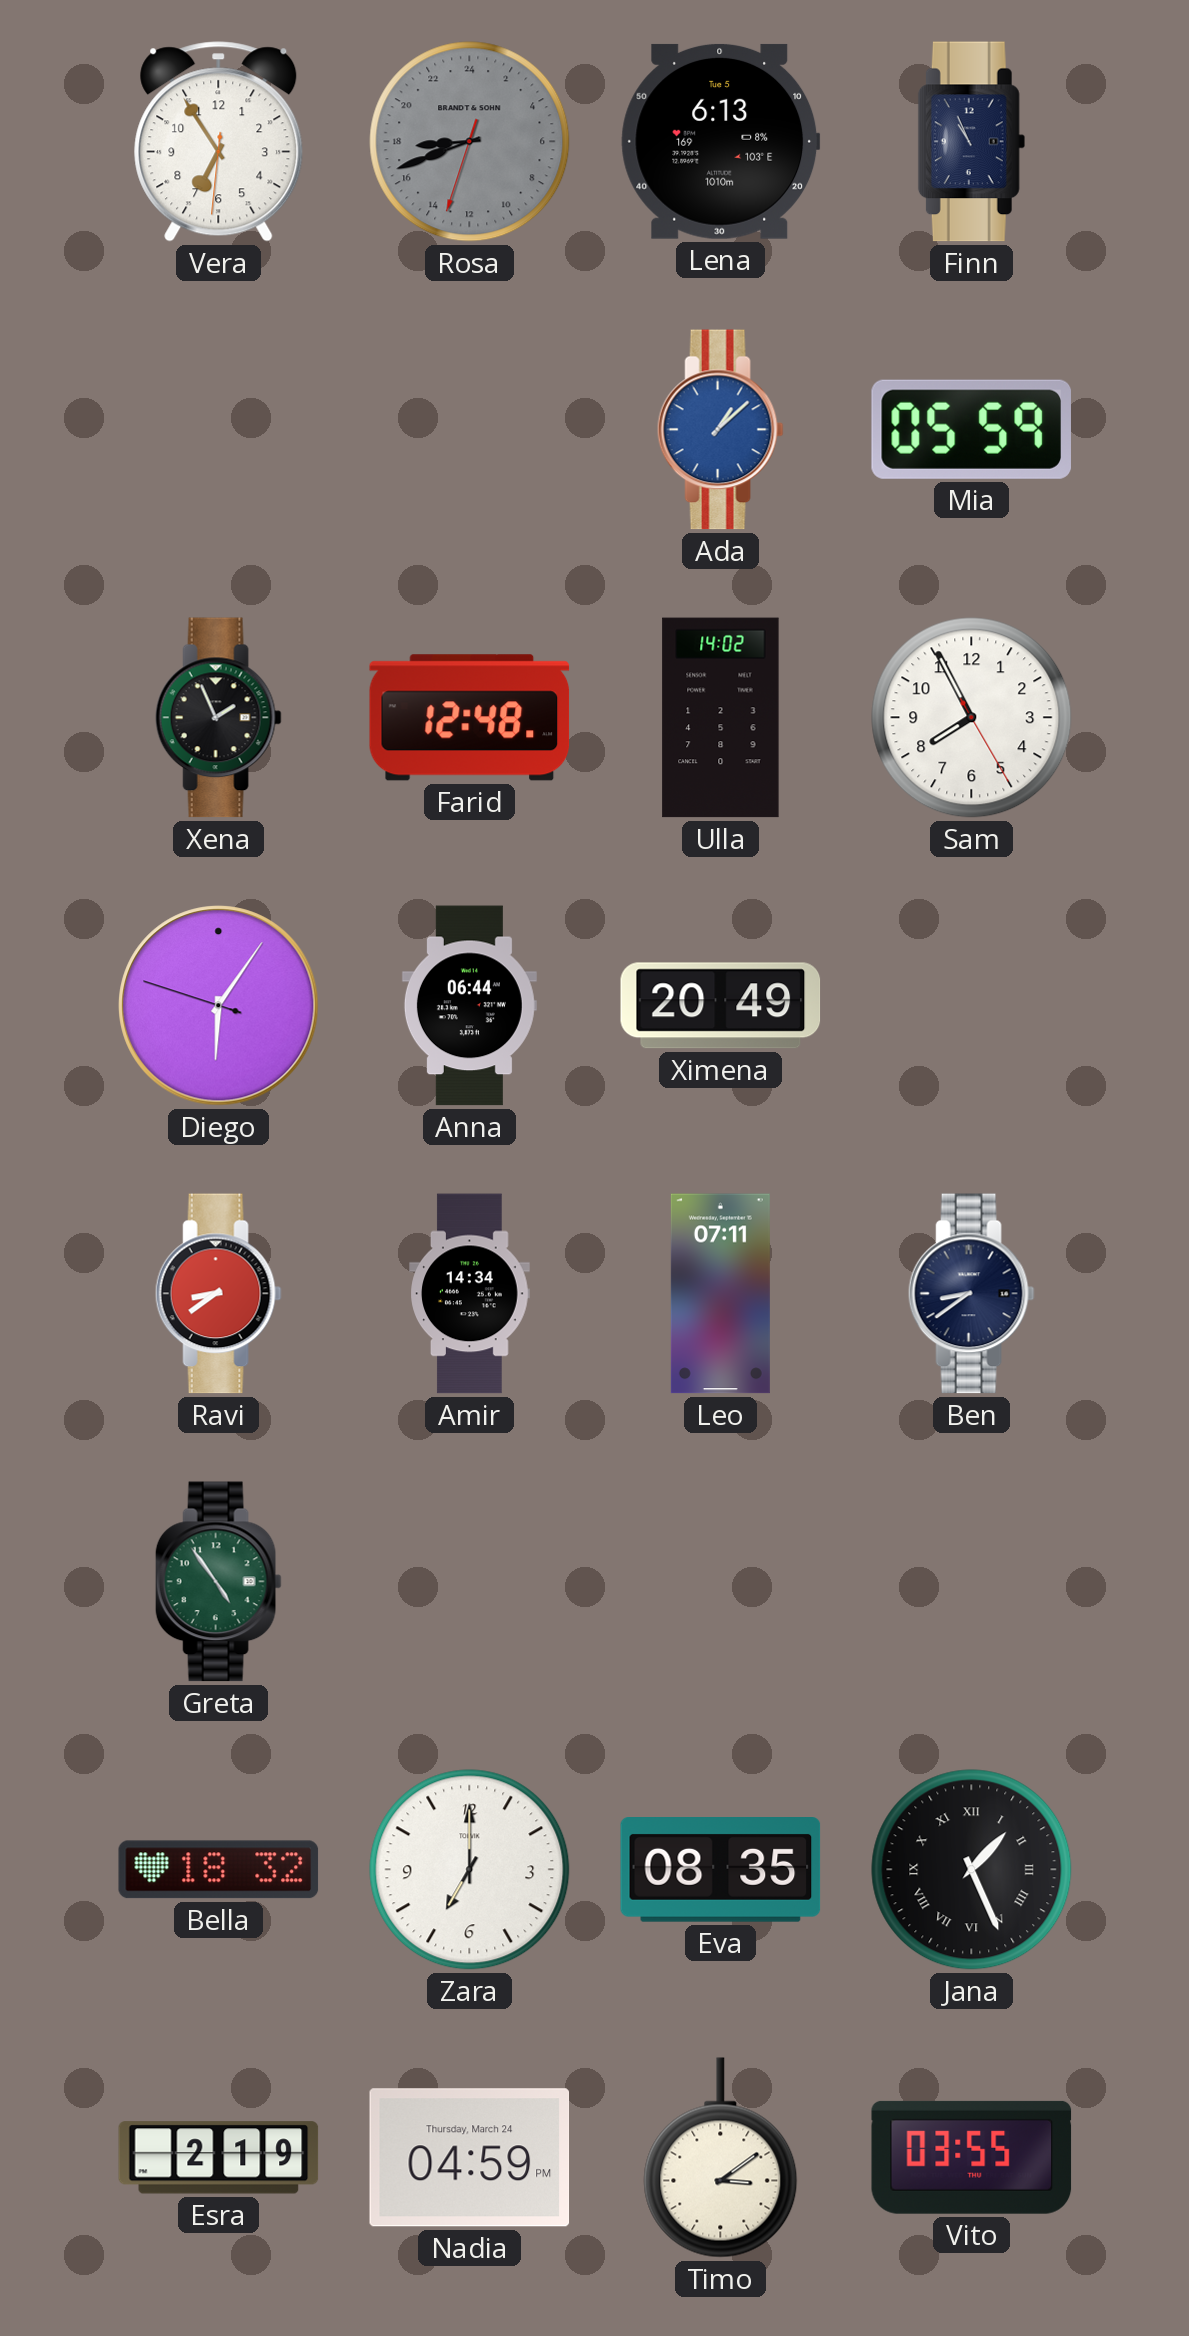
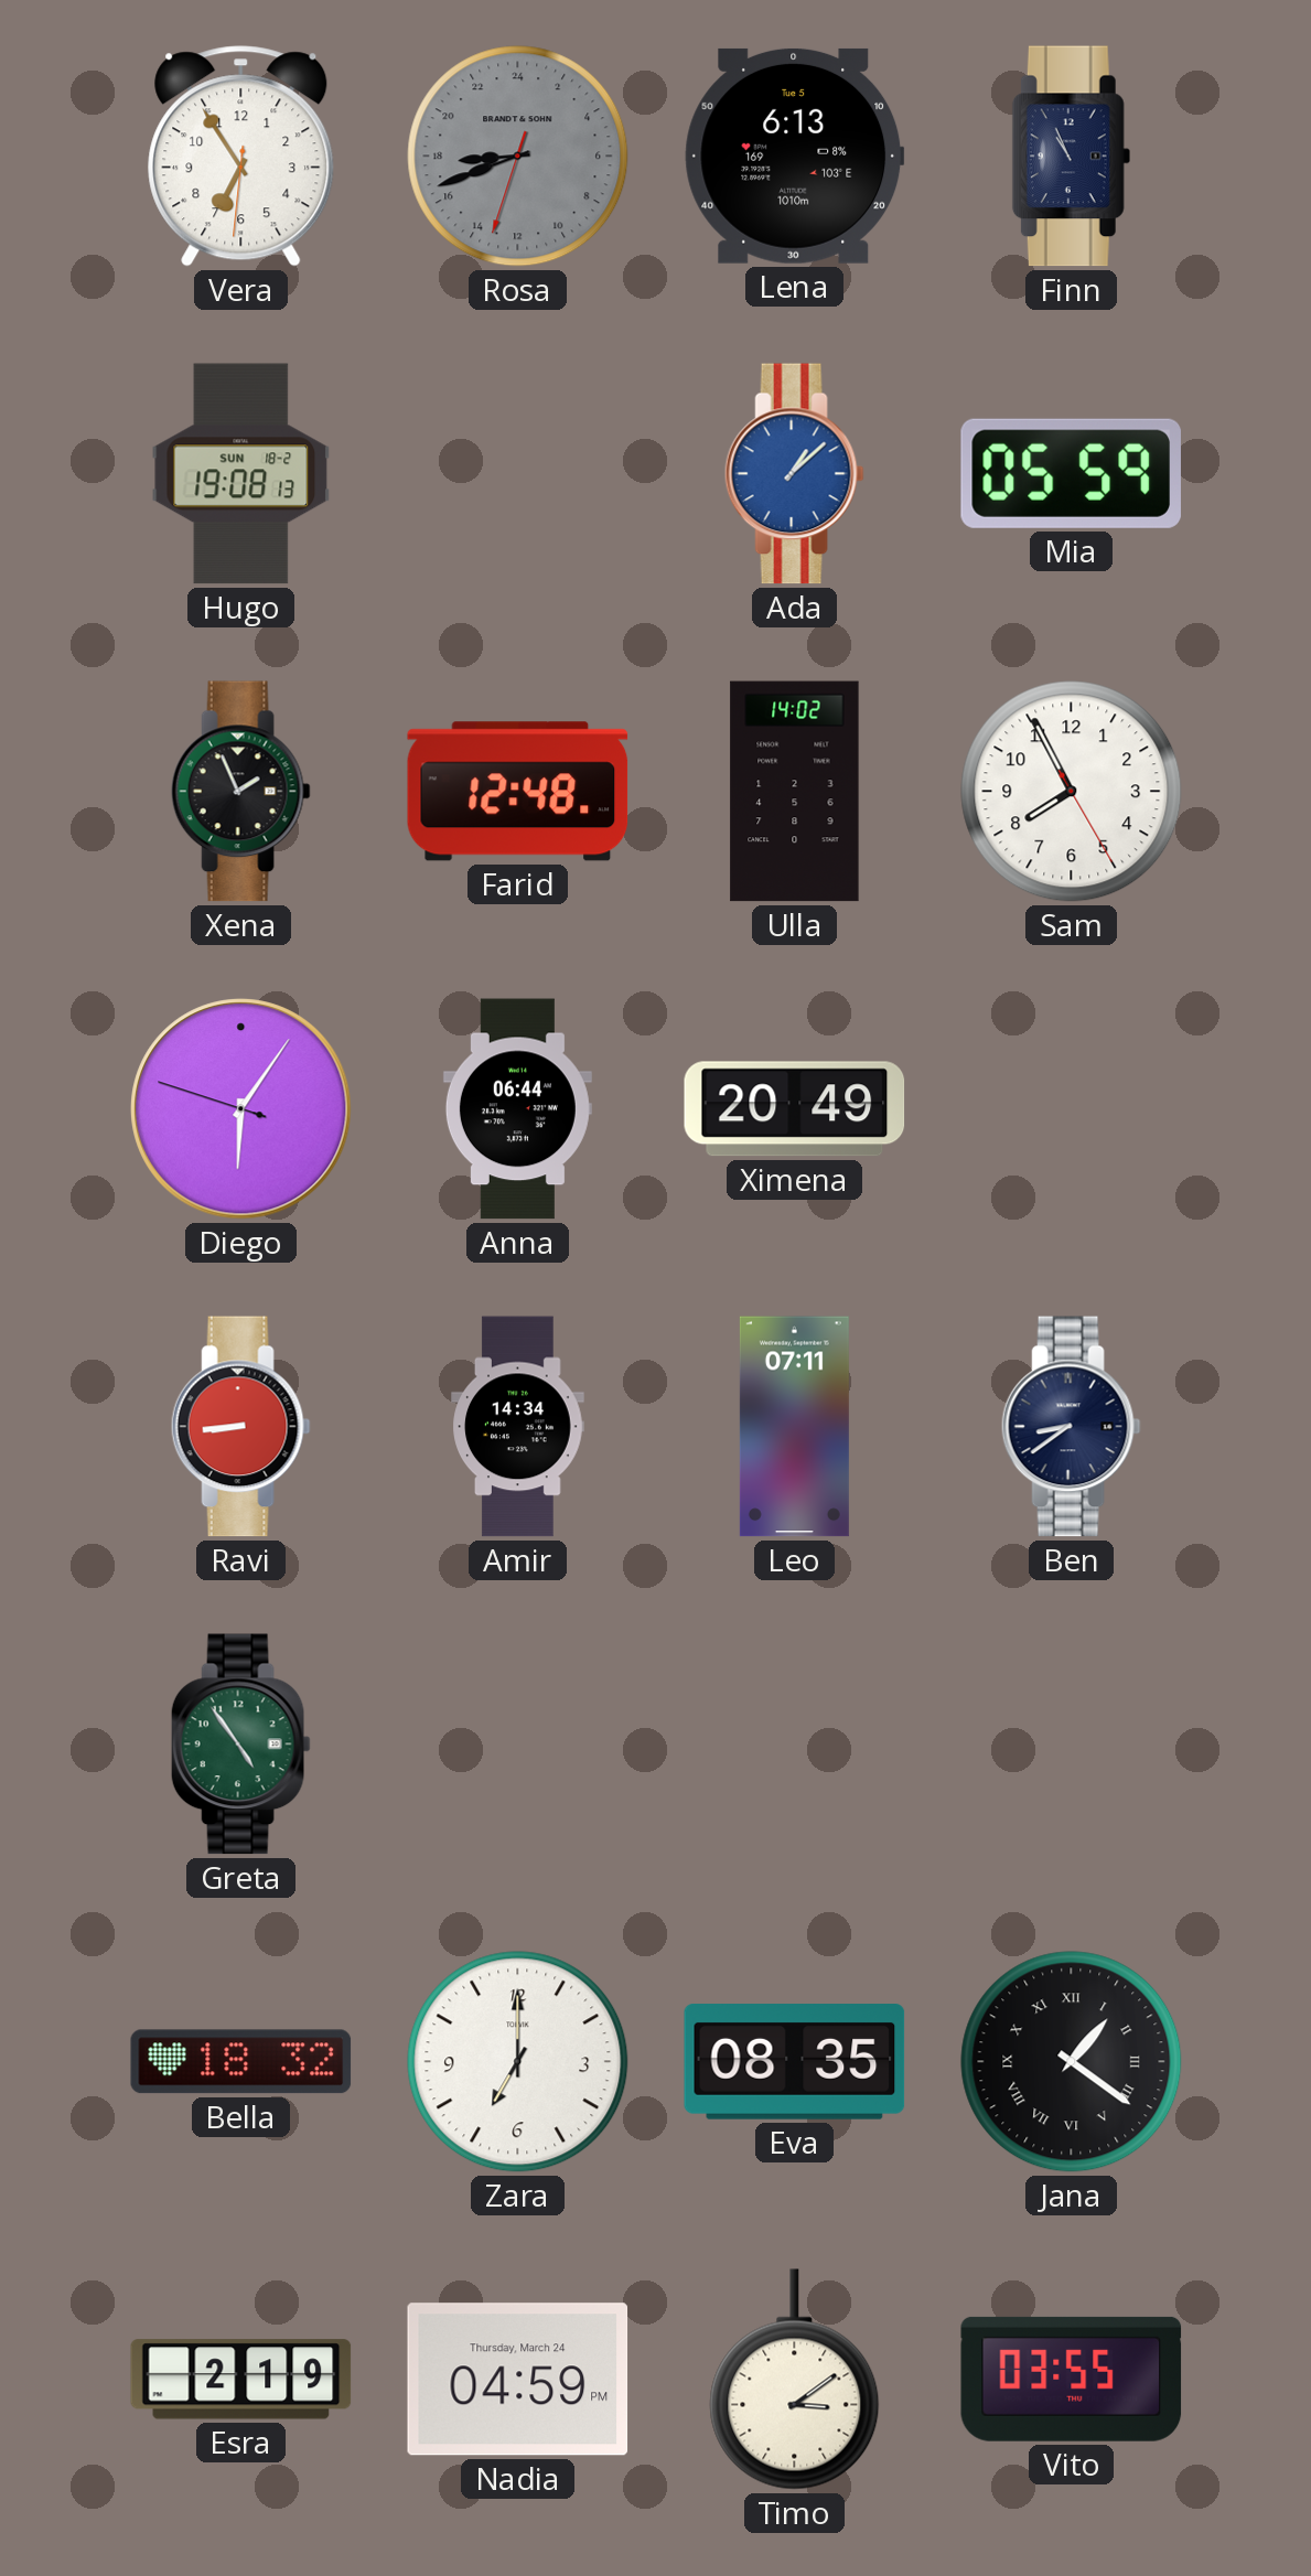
Hugo: none -> 19:08
Ravi: 8:39 -> 8:44
Jana: 1:26 -> 1:21
